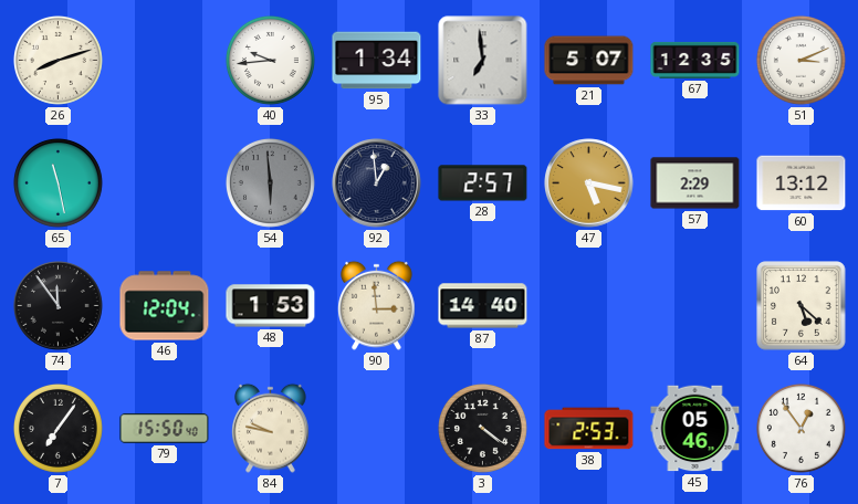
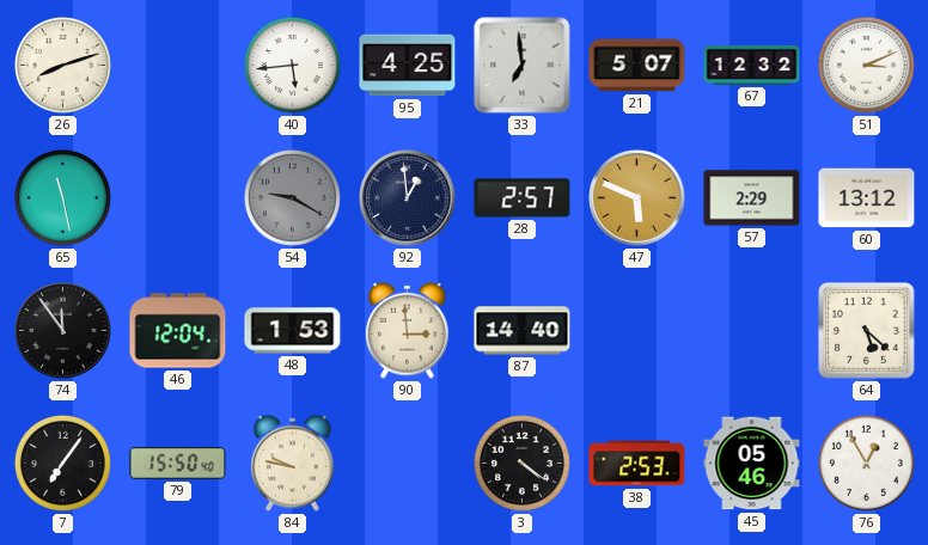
40: 9:44 -> 5:44
95: 1:34 -> 4:25
67: 12:35 -> 12:32
54: 5:59 -> 9:20
47: 5:17 -> 5:49
76: 12:54 -> 12:55
